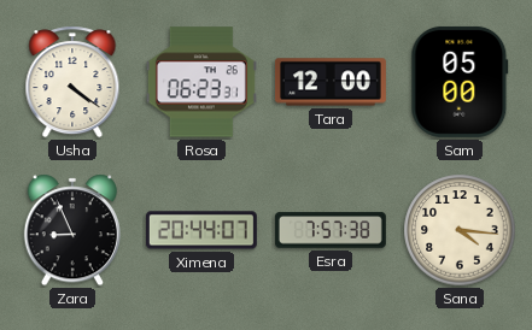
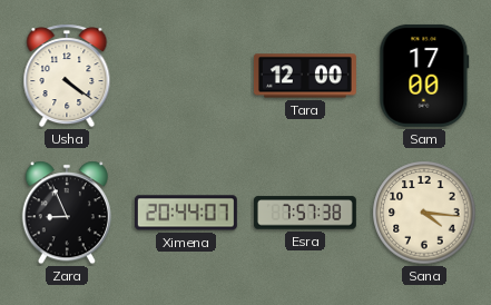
Rosa: 06:23 -> none
Sam: 05:00 -> 17:00
